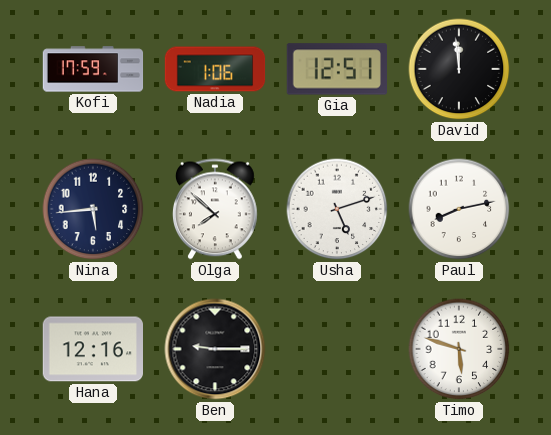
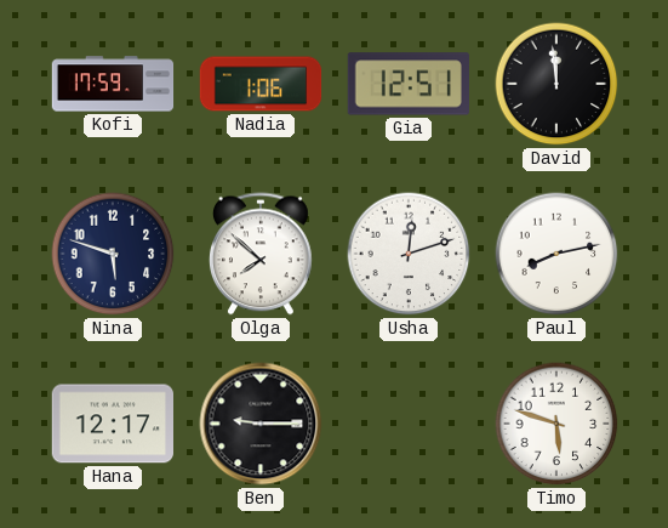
Nina: 5:44 -> 5:48
Usha: 5:12 -> 12:12
Hana: 12:16 -> 12:17
